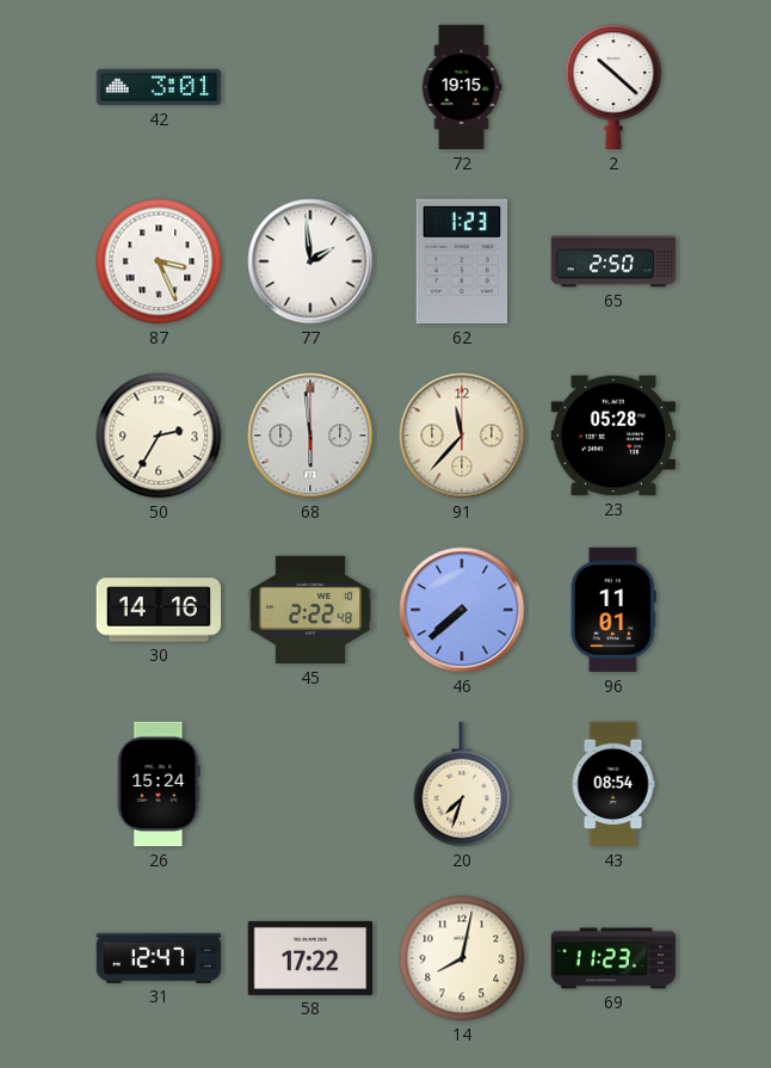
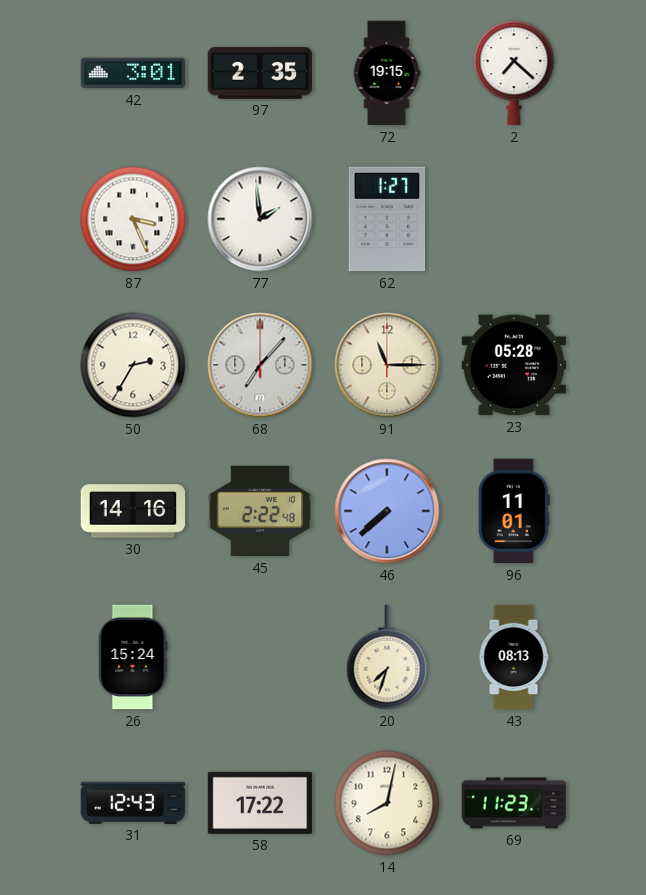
97: none -> 2:35
2: 10:22 -> 7:22
62: 1:23 -> 1:27
65: 2:50 -> none
68: 5:59 -> 7:07
91: 11:37 -> 11:15
43: 08:54 -> 08:13
31: 12:47 -> 12:43
